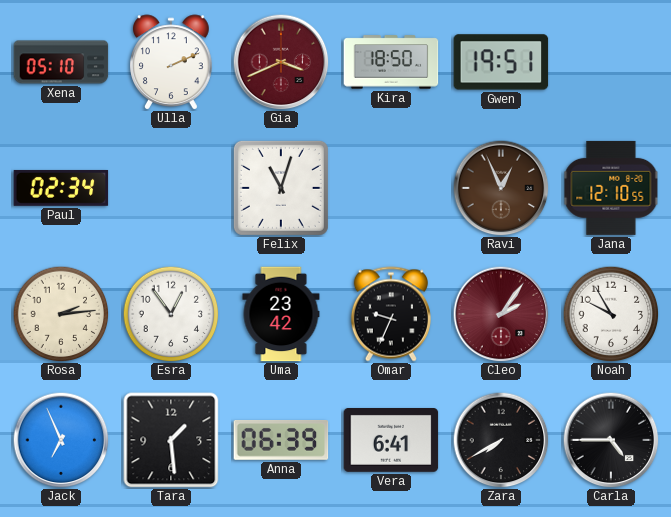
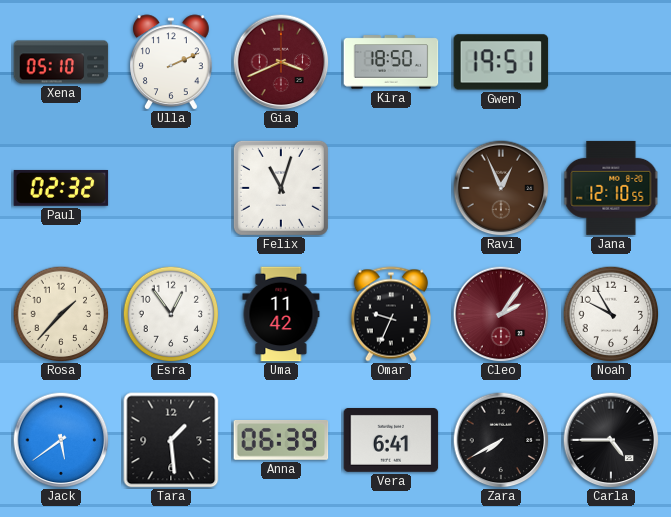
Paul: 02:34 -> 02:32
Rosa: 2:14 -> 1:37
Uma: 23:42 -> 11:42
Jack: 6:56 -> 5:39
